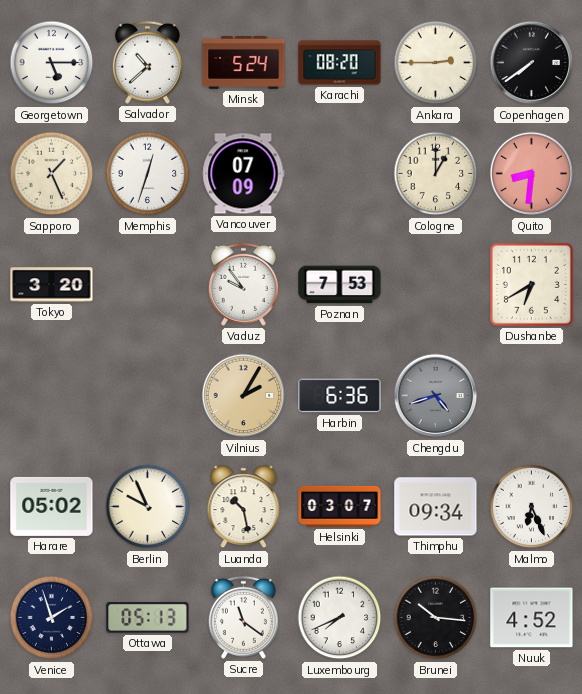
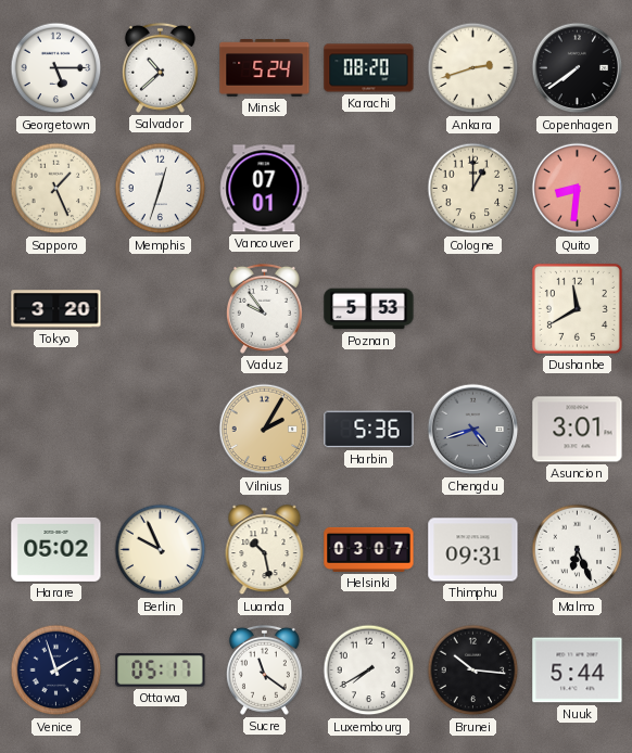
Ankara: 2:45 -> 2:42
Vancouver: 07:09 -> 07:01
Poznan: 7:53 -> 5:53
Dushanbe: 6:40 -> 11:40
Harbin: 6:36 -> 5:36
Asuncion: none -> 3:01
Thimphu: 09:34 -> 09:31
Ottawa: 05:13 -> 05:17
Luxembourg: 7:41 -> 7:40
Nuuk: 4:52 -> 5:44
